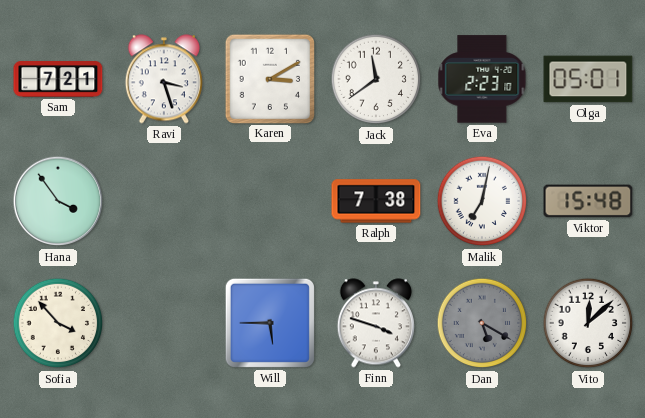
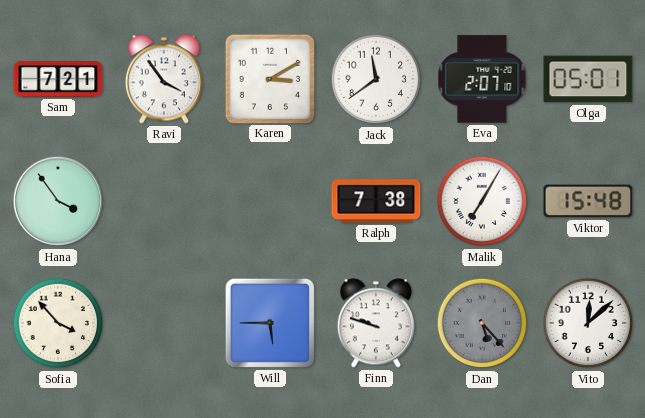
Ravi: 3:27 -> 3:54
Eva: 2:23 -> 2:07
Malik: 7:02 -> 7:05
Finn: 3:48 -> 9:48
Dan: 5:20 -> 5:23
